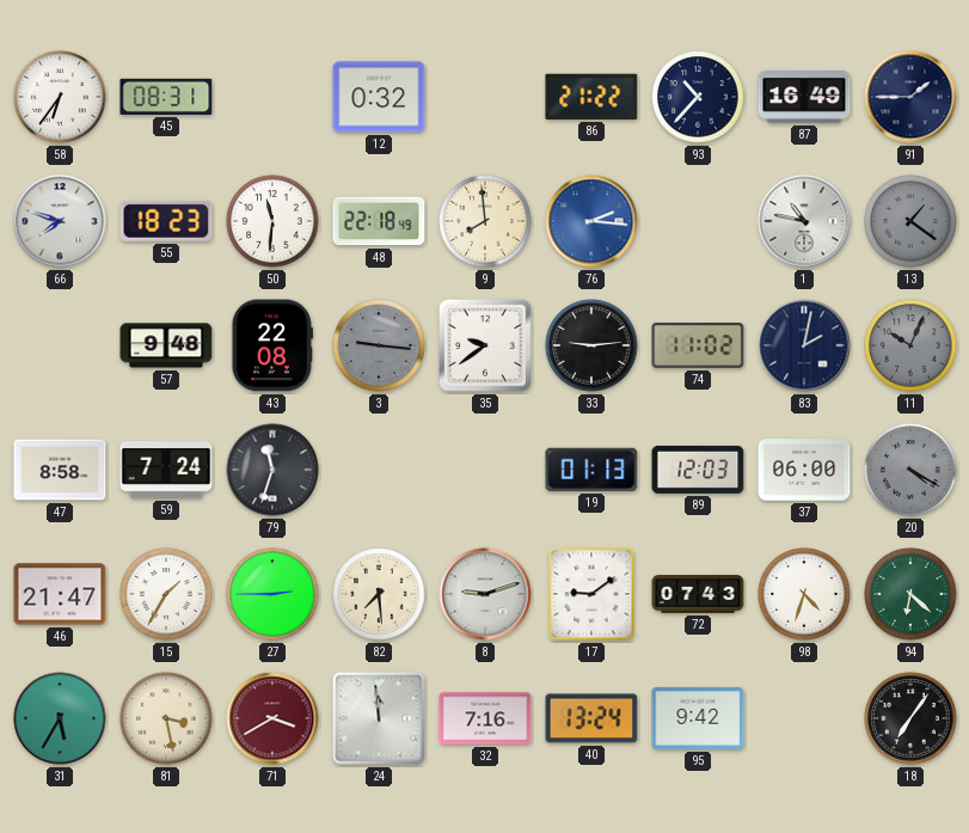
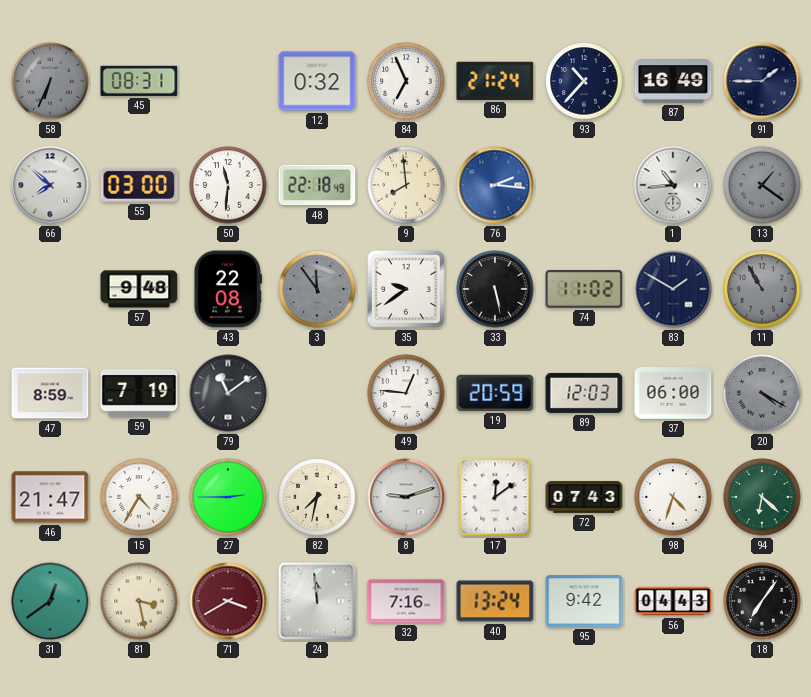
58: 6:36 -> 6:34
58 dial: white -> grey
84: none -> 6:56
86: 21:22 -> 21:24
66: 7:48 -> 7:52
55: 18:23 -> 03:00
1: 10:47 -> 10:44
3: 9:16 -> 11:54
33: 9:14 -> 5:28
83: 2:02 -> 1:50
11: 10:04 -> 10:55
47: 8:58 -> 8:59
59: 7:24 -> 7:19
79: 11:33 -> 11:09
49: none -> 12:46
19: 01:13 -> 20:59
15: 1:35 -> 4:35
82: 7:29 -> 7:32
17: 9:09 -> 12:09
31: 5:35 -> 12:39
56: none -> 04:43
